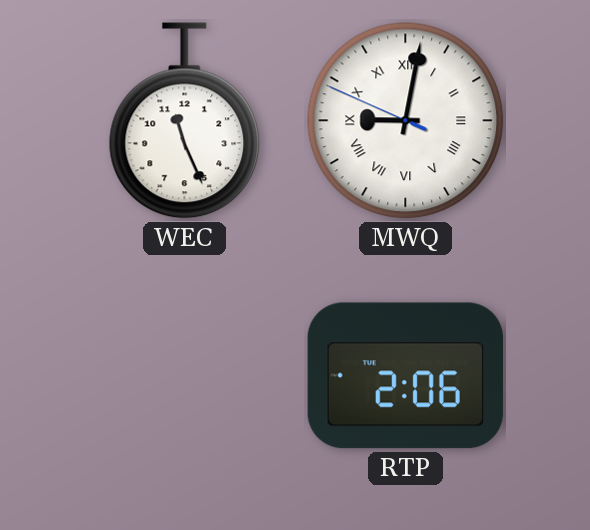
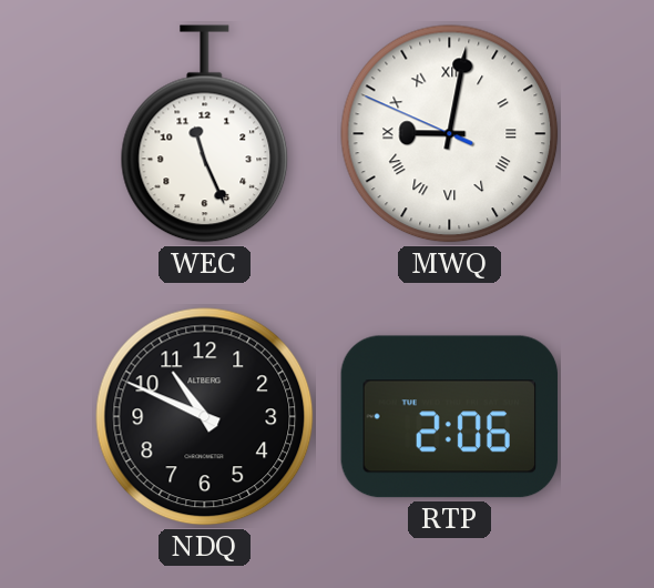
NDQ: none -> 10:49
